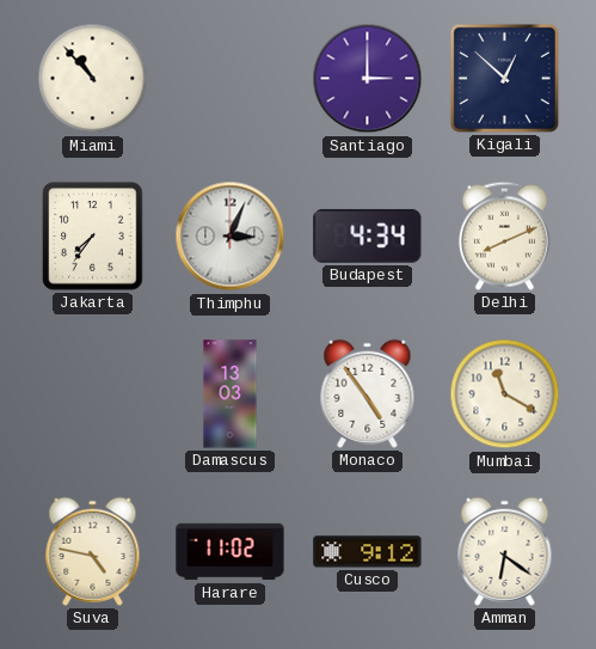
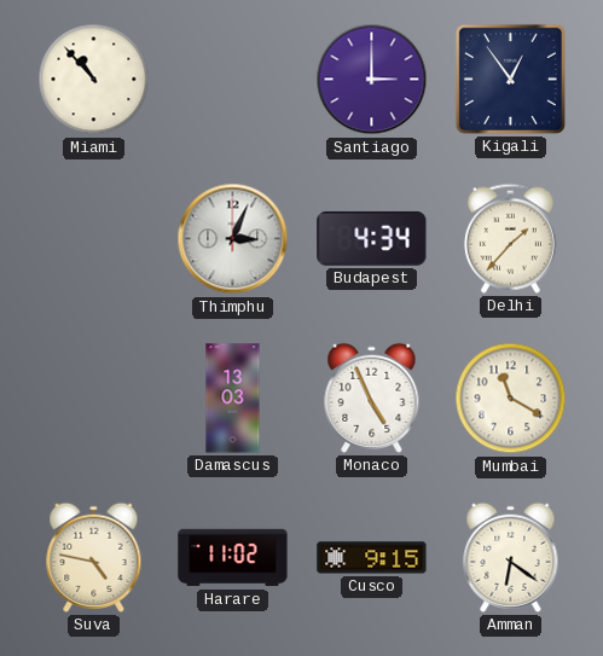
Kigali: 12:52 -> 12:54
Jakarta: 7:36 -> none
Delhi: 8:11 -> 1:37
Monaco: 4:54 -> 4:56
Cusco: 9:12 -> 9:15
